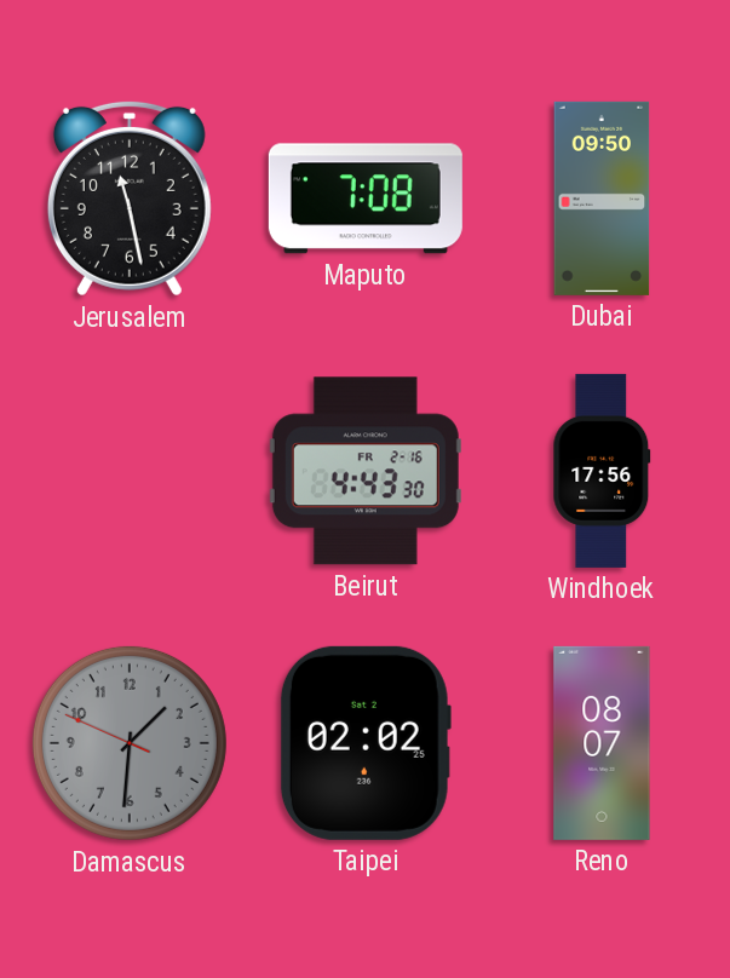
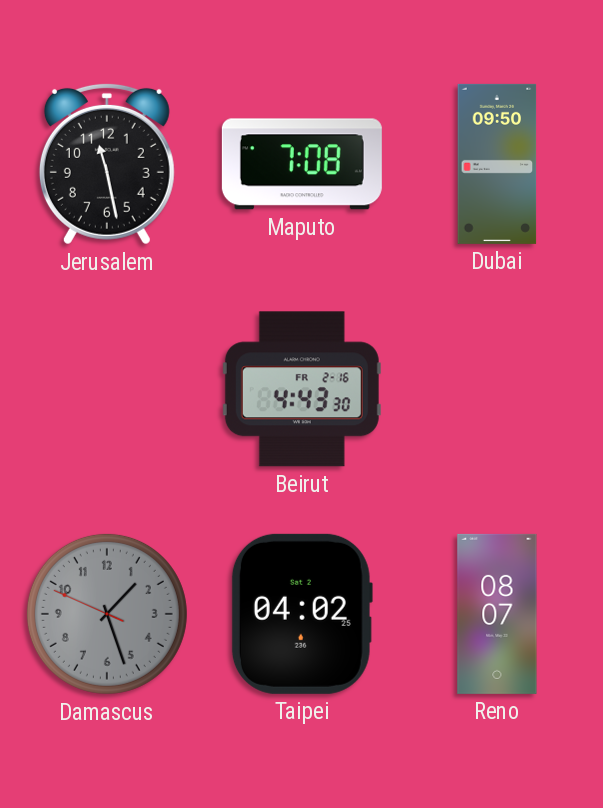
Windhoek: 17:56 -> none
Damascus: 1:30 -> 1:26
Taipei: 02:02 -> 04:02
